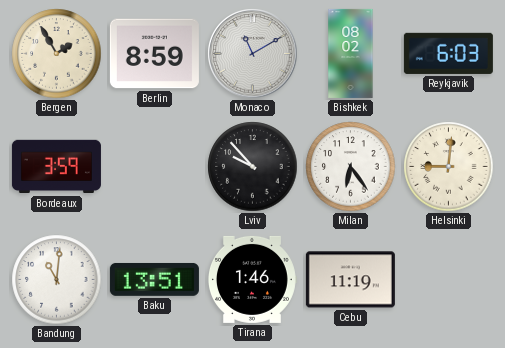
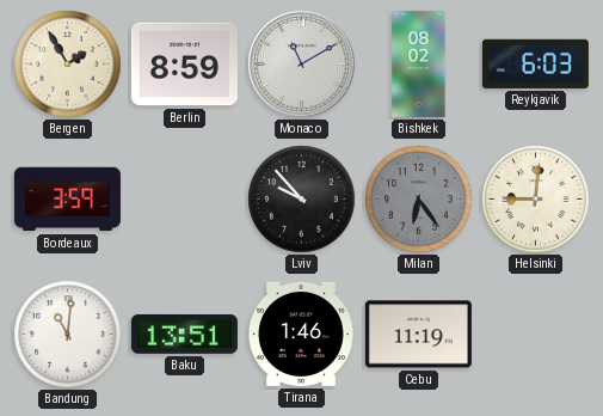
Milan dial: white -> grey
